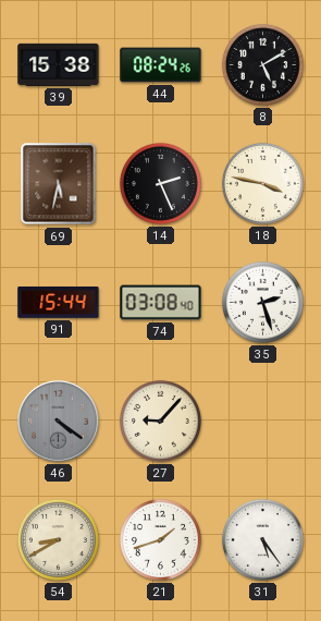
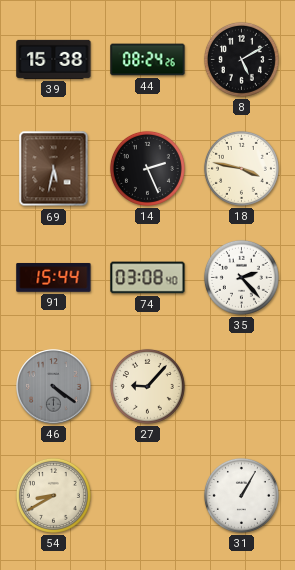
35: 2:27 -> 2:23
21: 1:42 -> none
31: 5:24 -> 1:05
